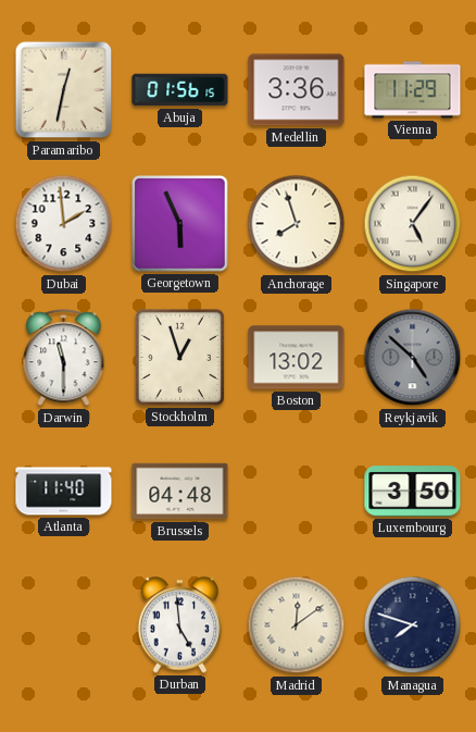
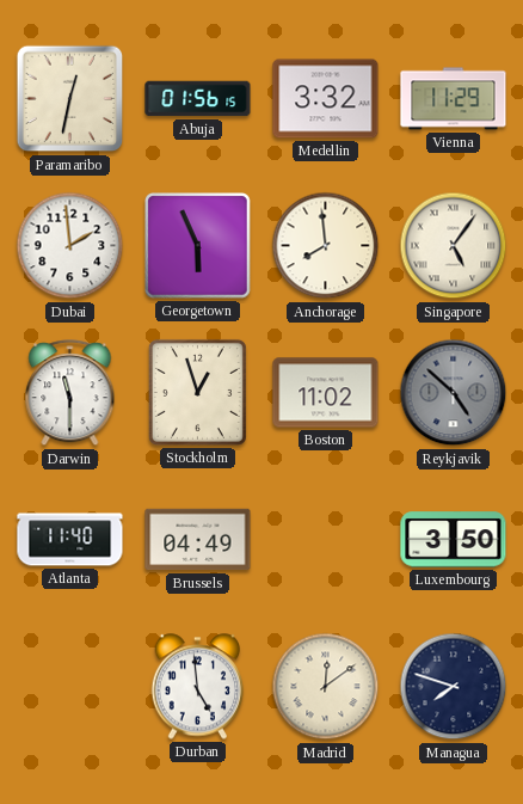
Medellin: 3:36 -> 3:32
Anchorage: 7:57 -> 7:59
Boston: 13:02 -> 11:02
Brussels: 04:48 -> 04:49
